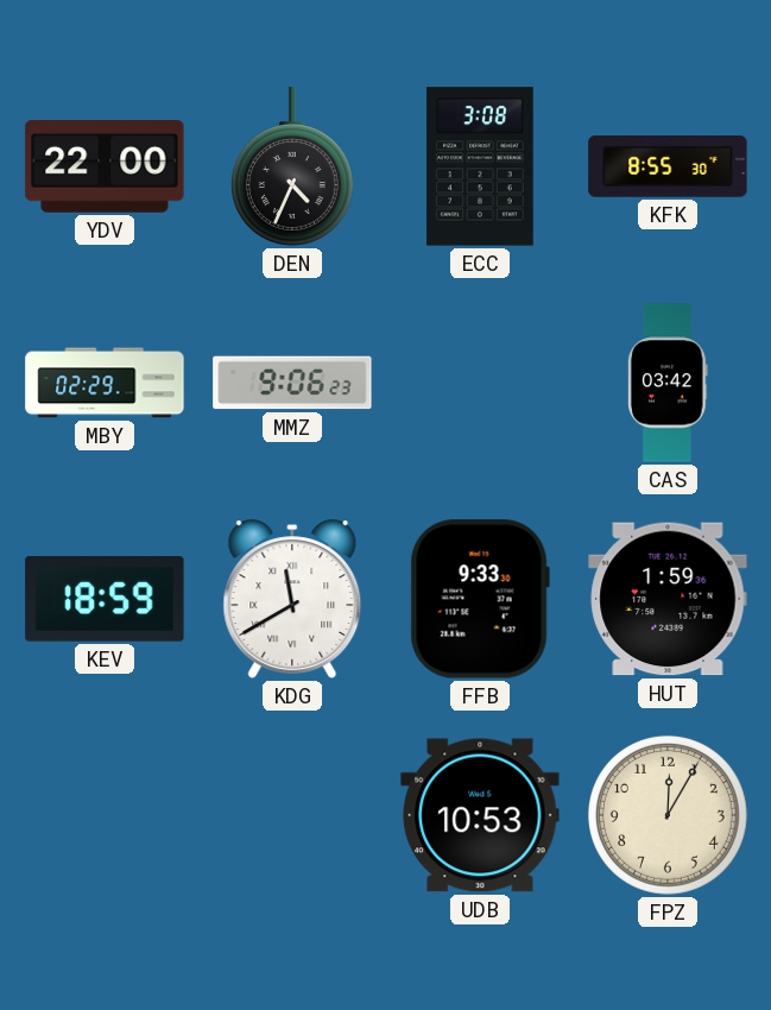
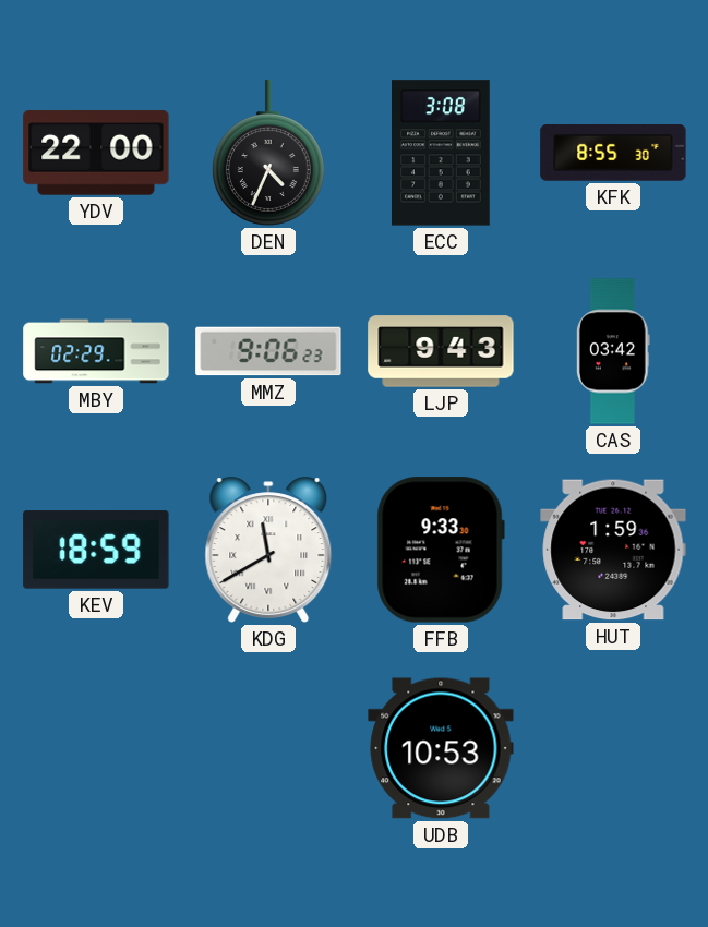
LJP: none -> 9:43
FPZ: 12:05 -> none
